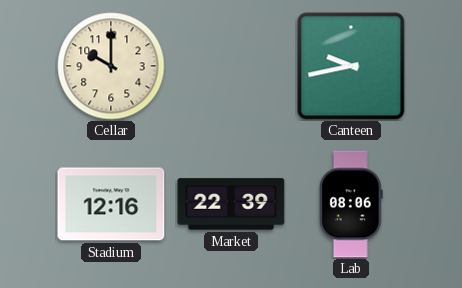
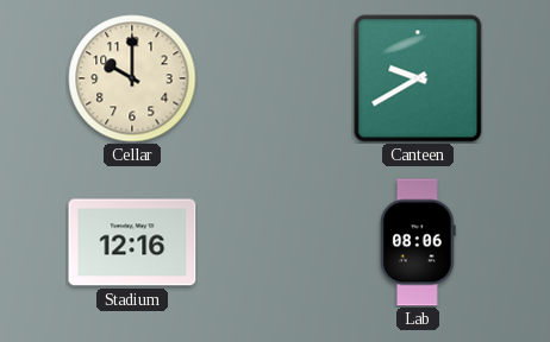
Canteen: 9:43 -> 9:40
Market: 22:39 -> none
